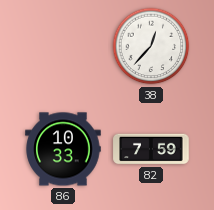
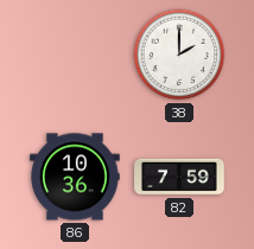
38: 12:37 -> 2:00
86: 10:33 -> 10:36
